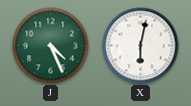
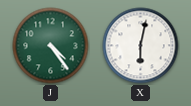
J: 4:26 -> 4:24
